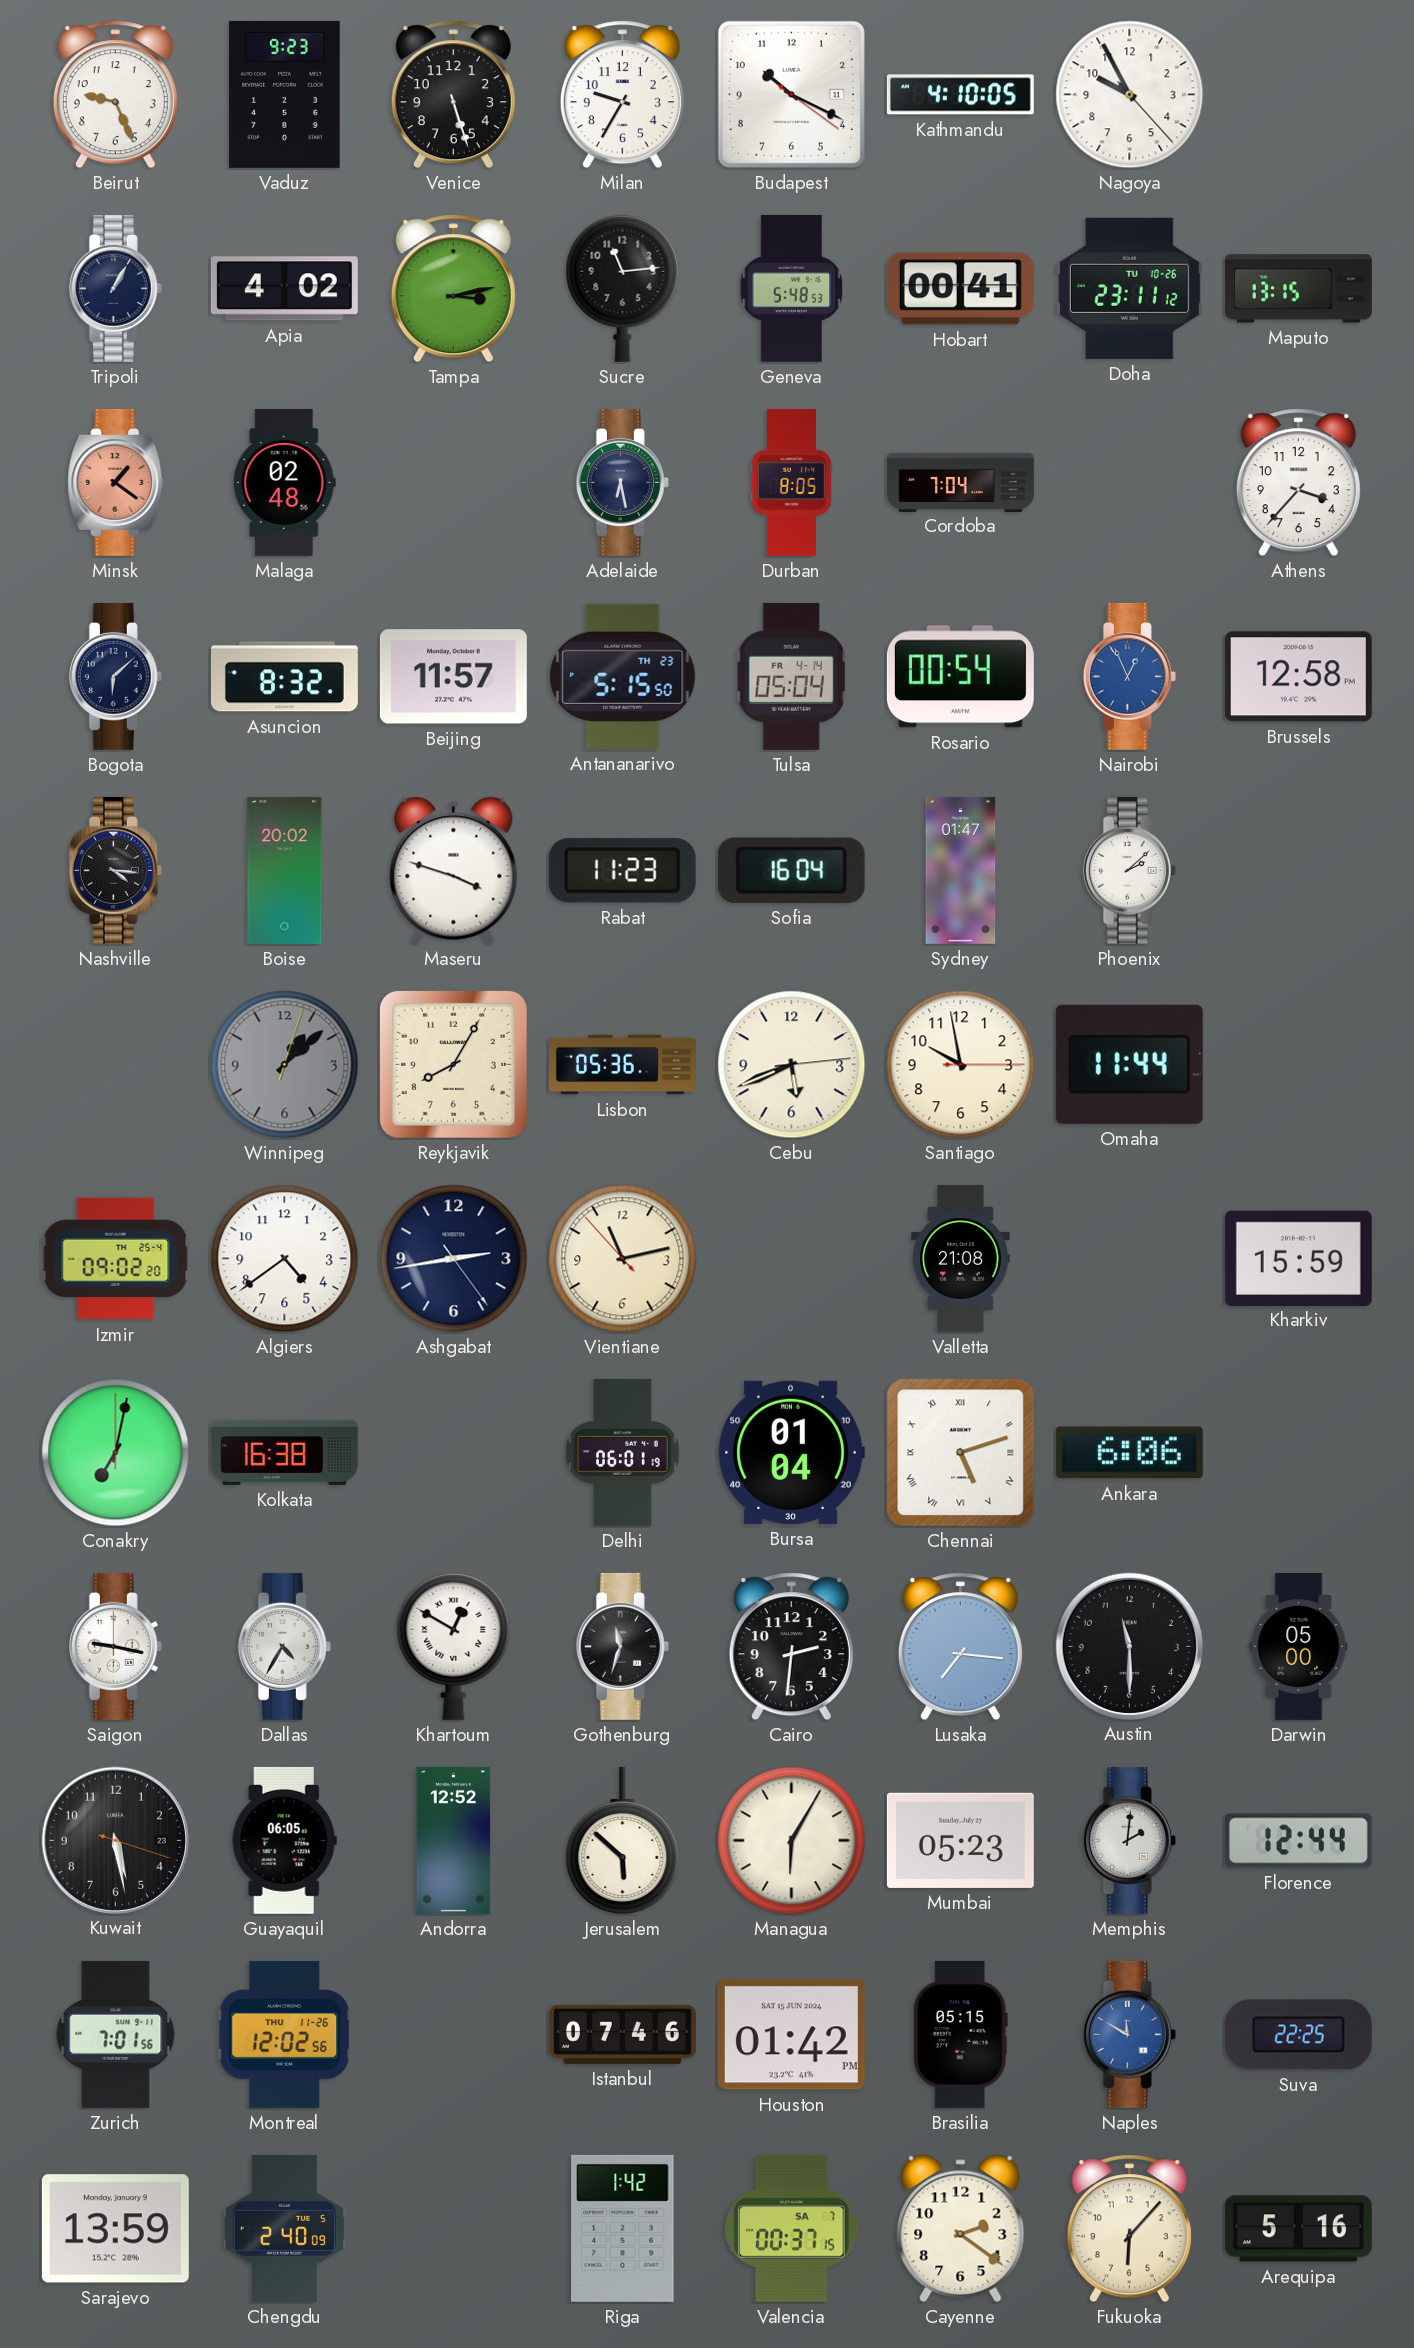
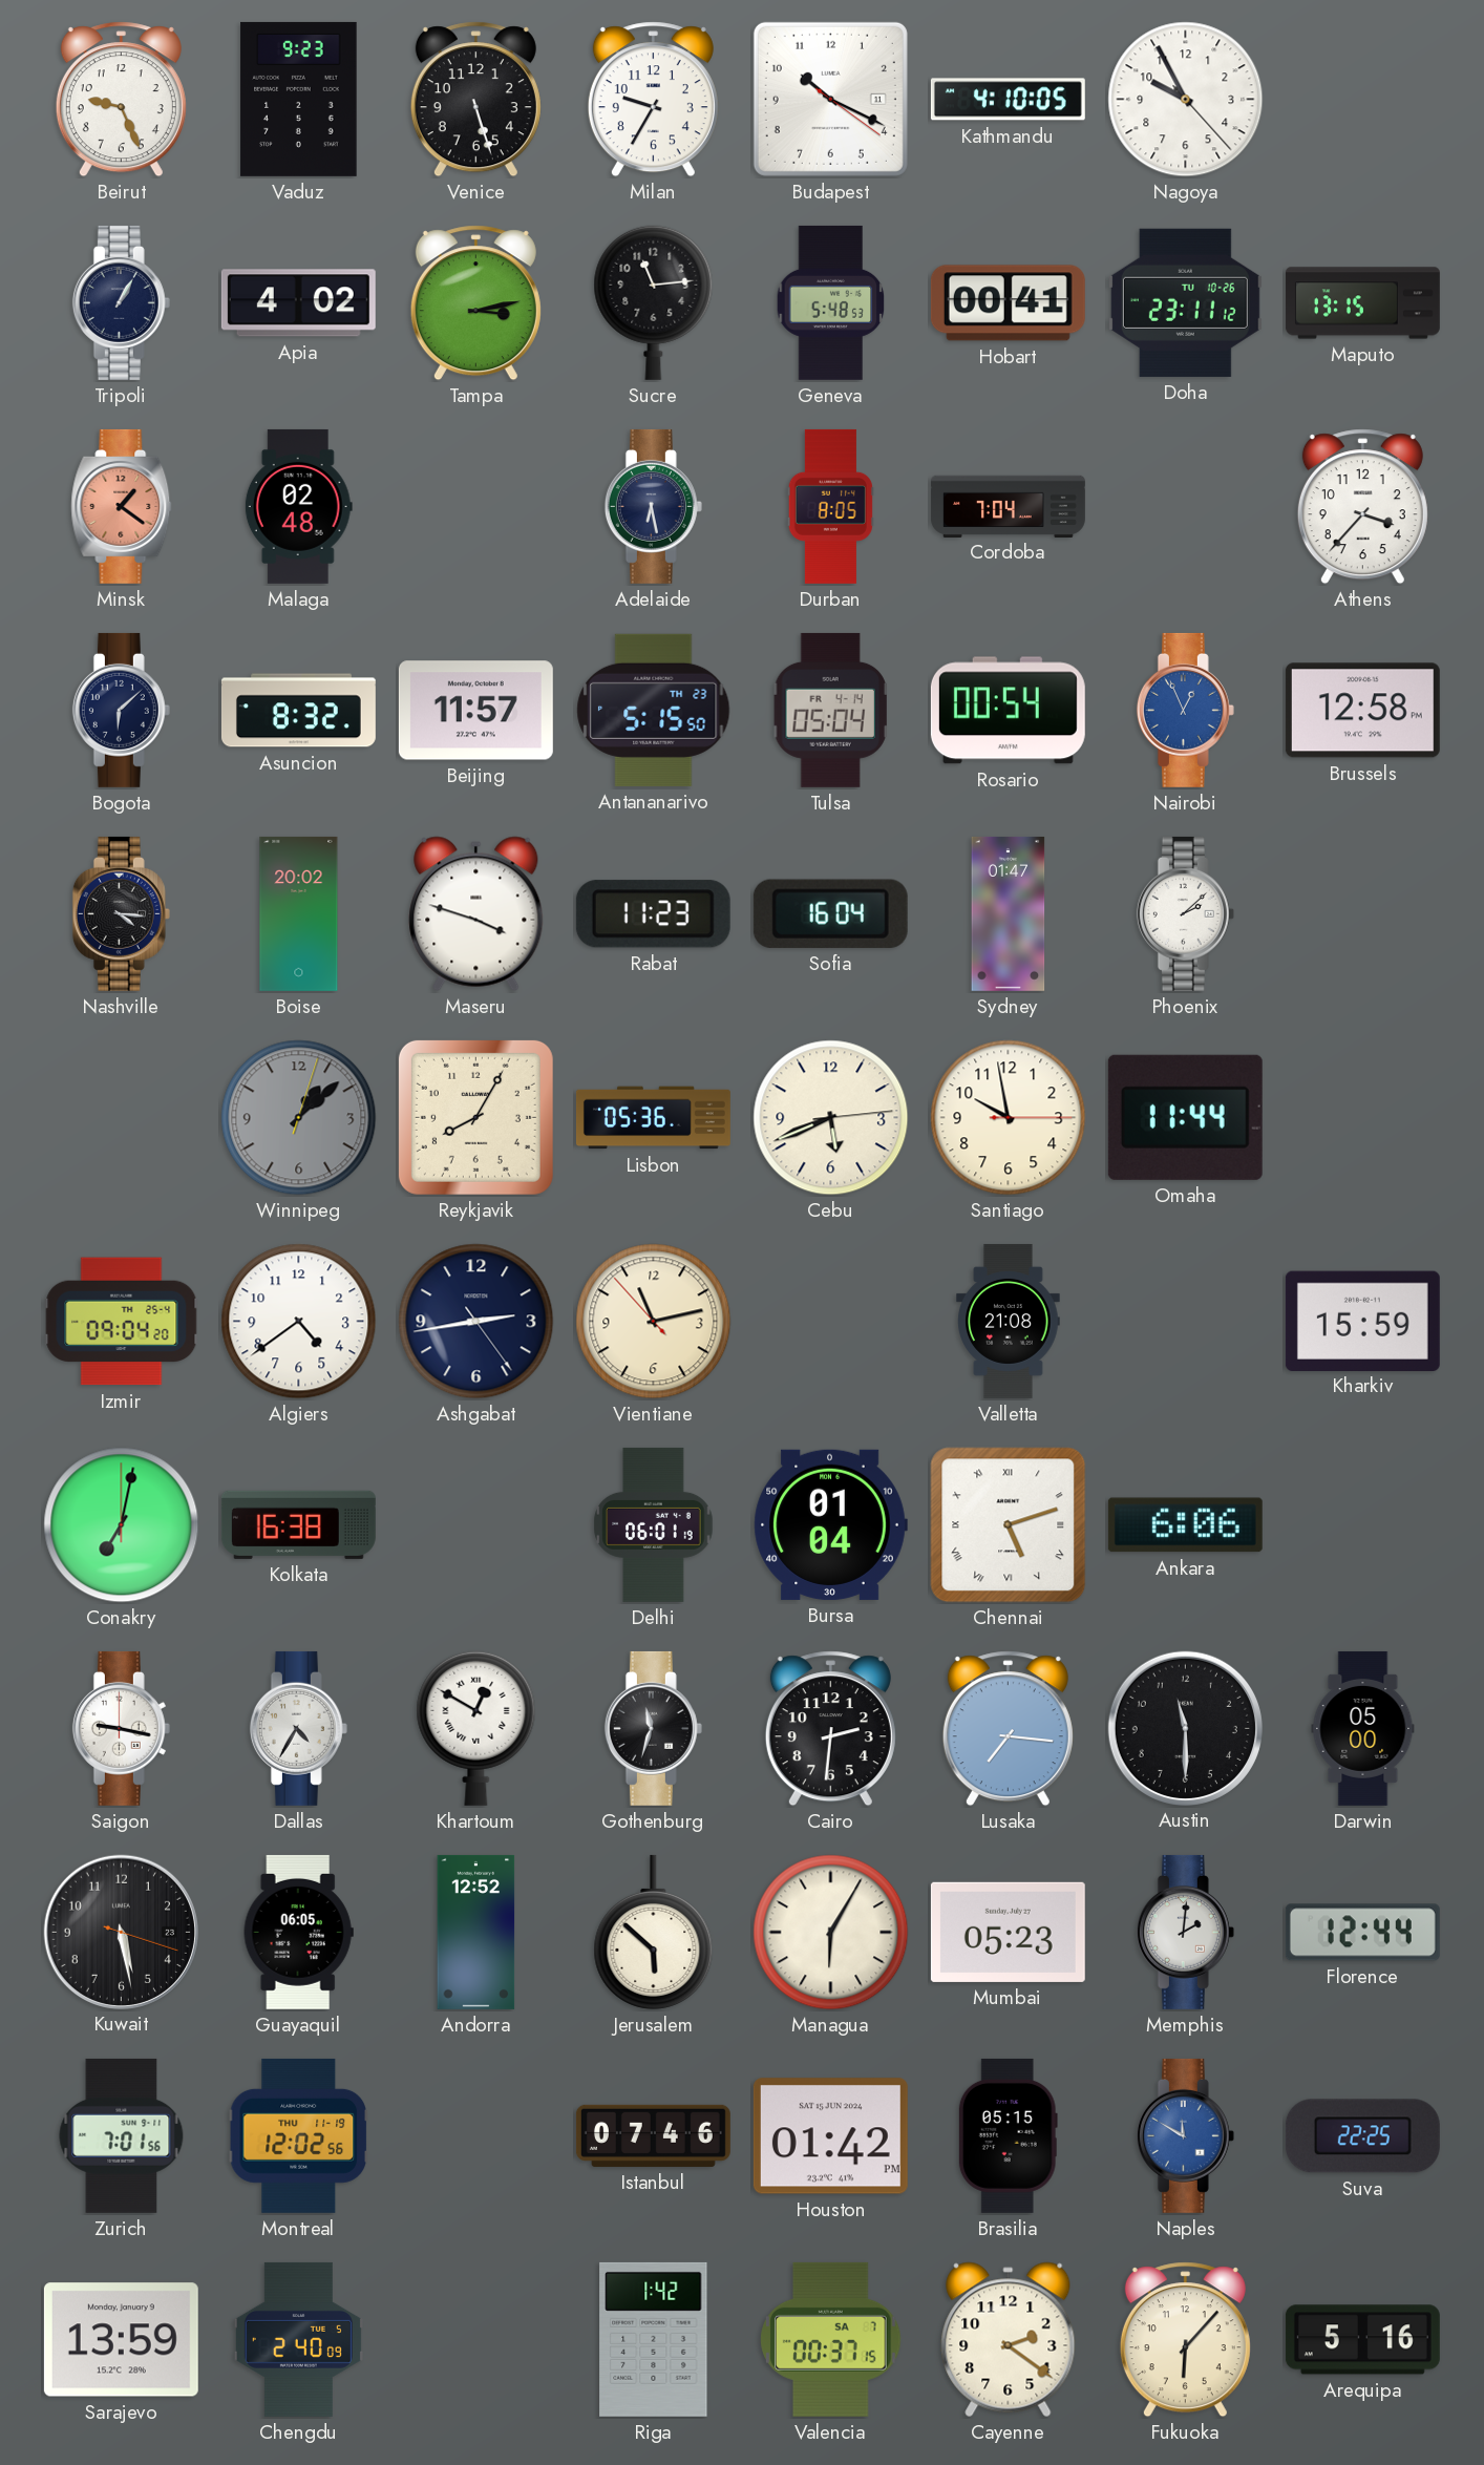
Izmir: 09:02 -> 09:04
Montreal date: THU 11-26 -> THU 11-19
